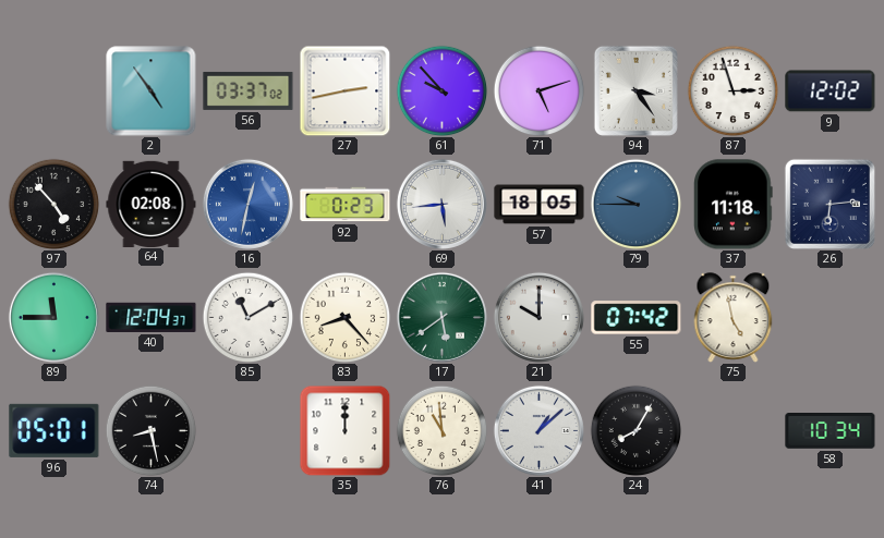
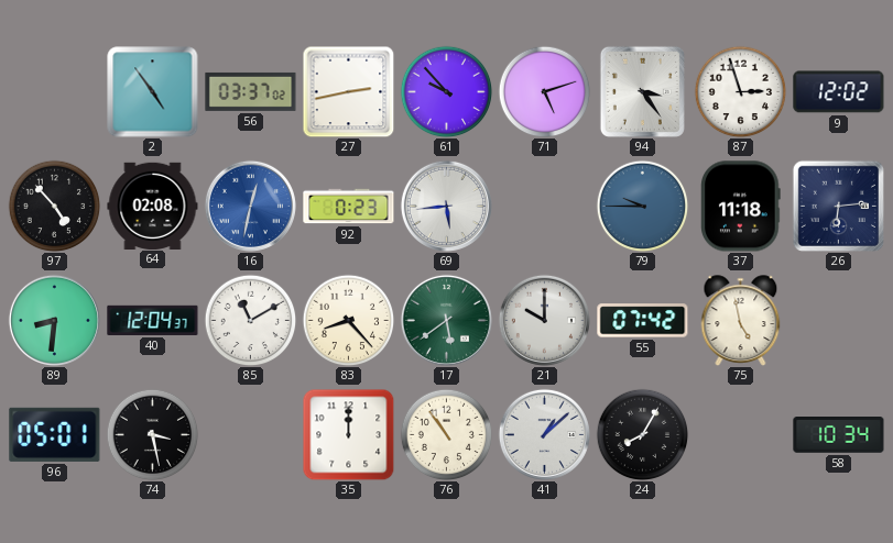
57: 18:05 -> none
89: 11:45 -> 8:31
74: 8:28 -> 3:28
76: 10:59 -> 10:54
